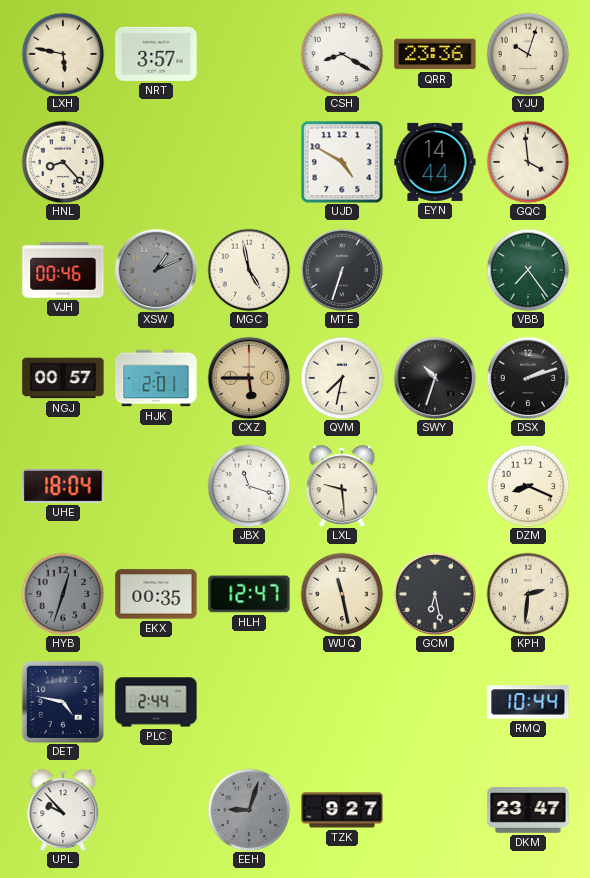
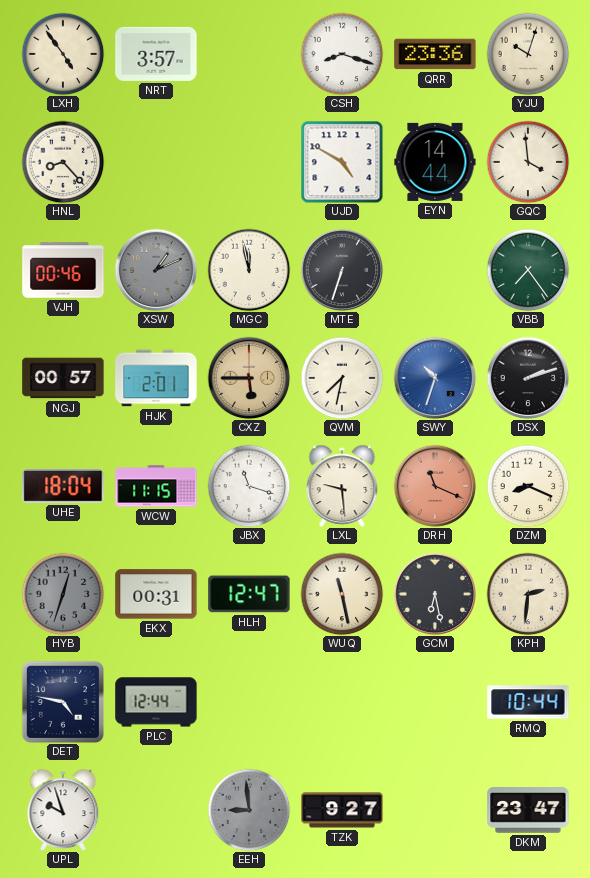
LXH: 5:47 -> 4:54
CSH: 8:20 -> 8:18
MGC: 4:58 -> 11:58
SWY dial: black -> blue
WCW: none -> 11:15
DRH: none -> 11:19
EKX: 00:35 -> 00:31
PLC: 2:44 -> 12:44
UPL: 9:53 -> 9:57
EEH: 9:03 -> 8:59
